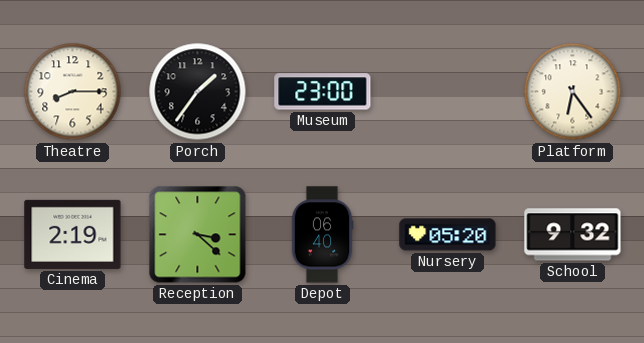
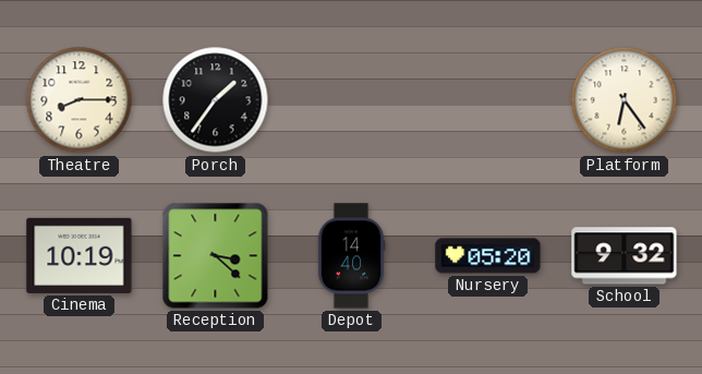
Museum: 23:00 -> none
Cinema: 2:19 -> 10:19
Depot: 06:40 -> 14:40
